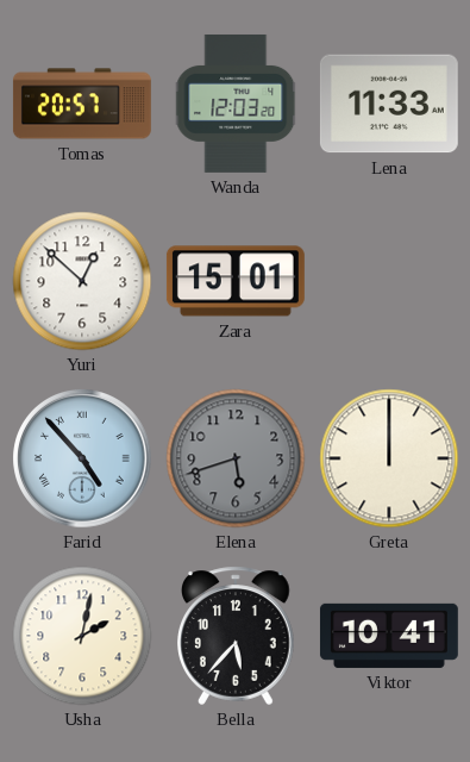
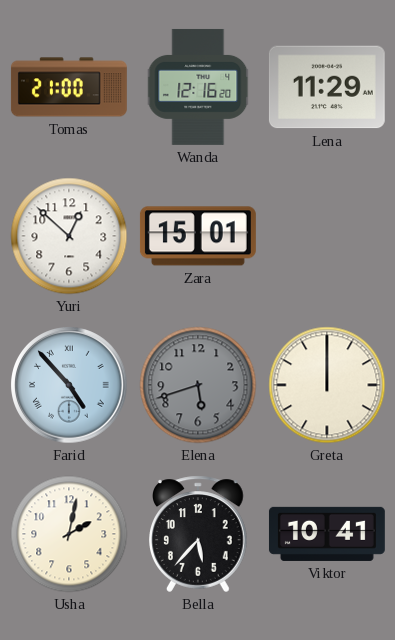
Tomas: 20:57 -> 21:00
Wanda: 12:03 -> 12:16
Lena: 11:33 -> 11:29
